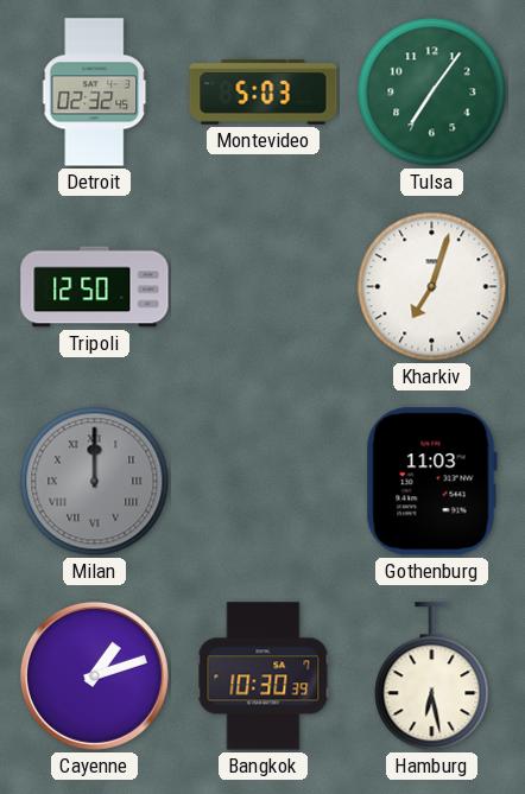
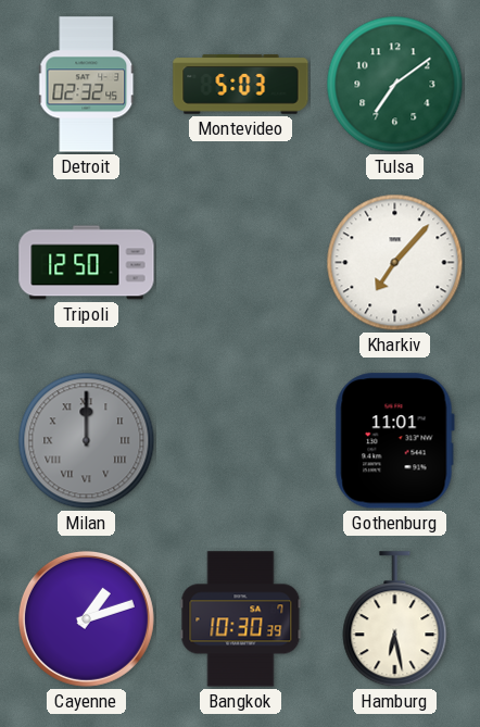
Tulsa: 7:06 -> 7:09
Kharkiv: 7:03 -> 7:07
Gothenburg: 11:03 -> 11:01
